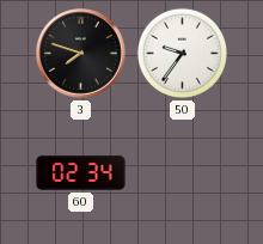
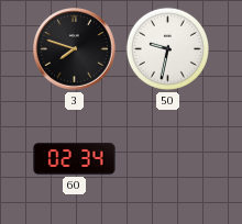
50: 9:36 -> 9:32
